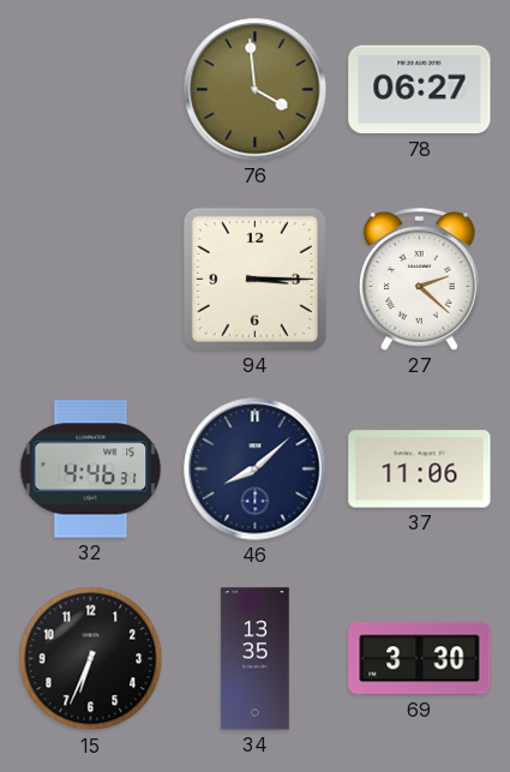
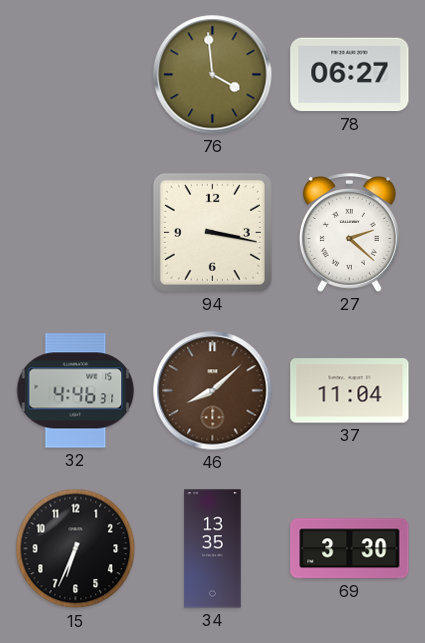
94: 3:15 -> 3:17
46 dial: navy -> brown
37: 11:06 -> 11:04
